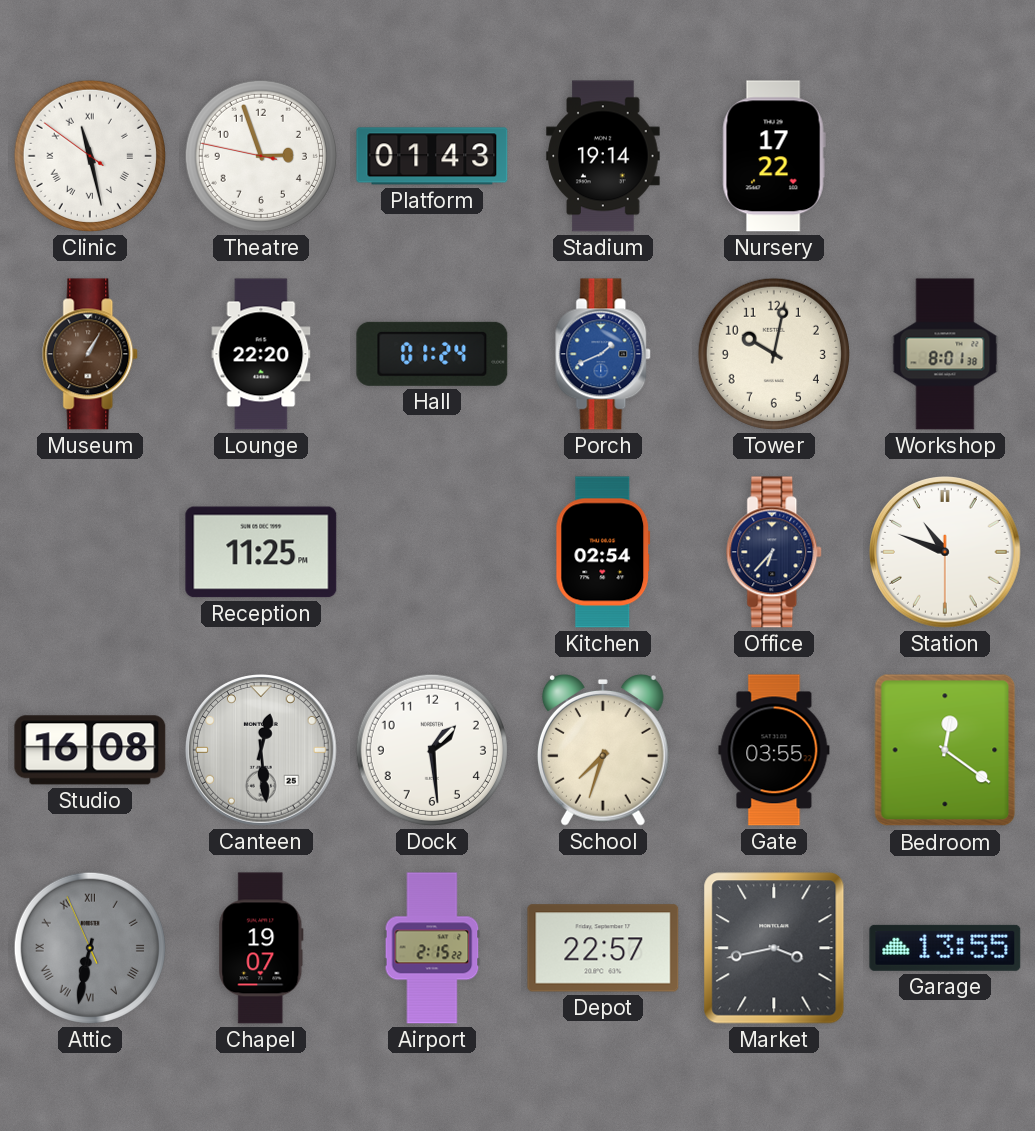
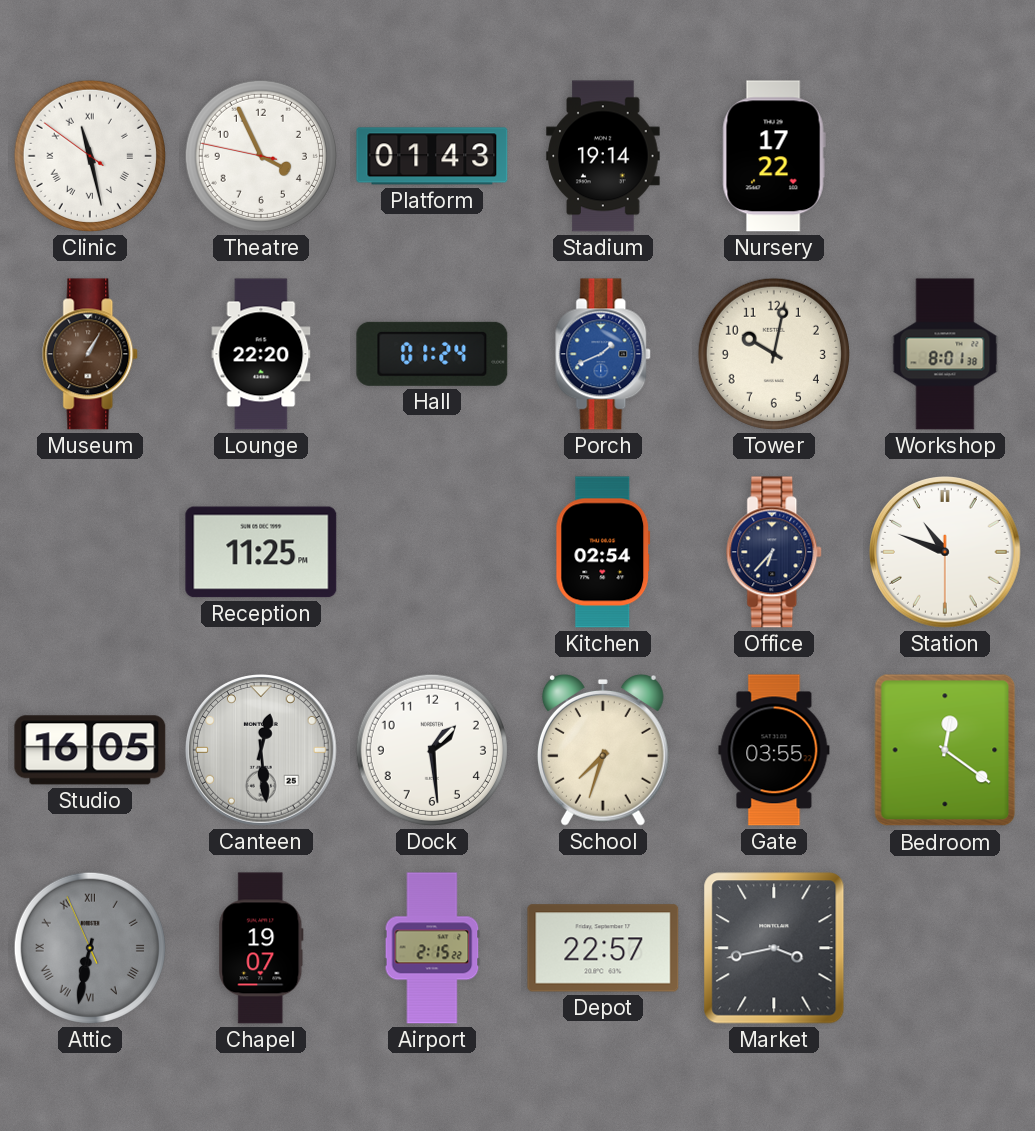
Theatre: 2:56 -> 3:55
Studio: 16:08 -> 16:05
Garage: 13:55 -> none
